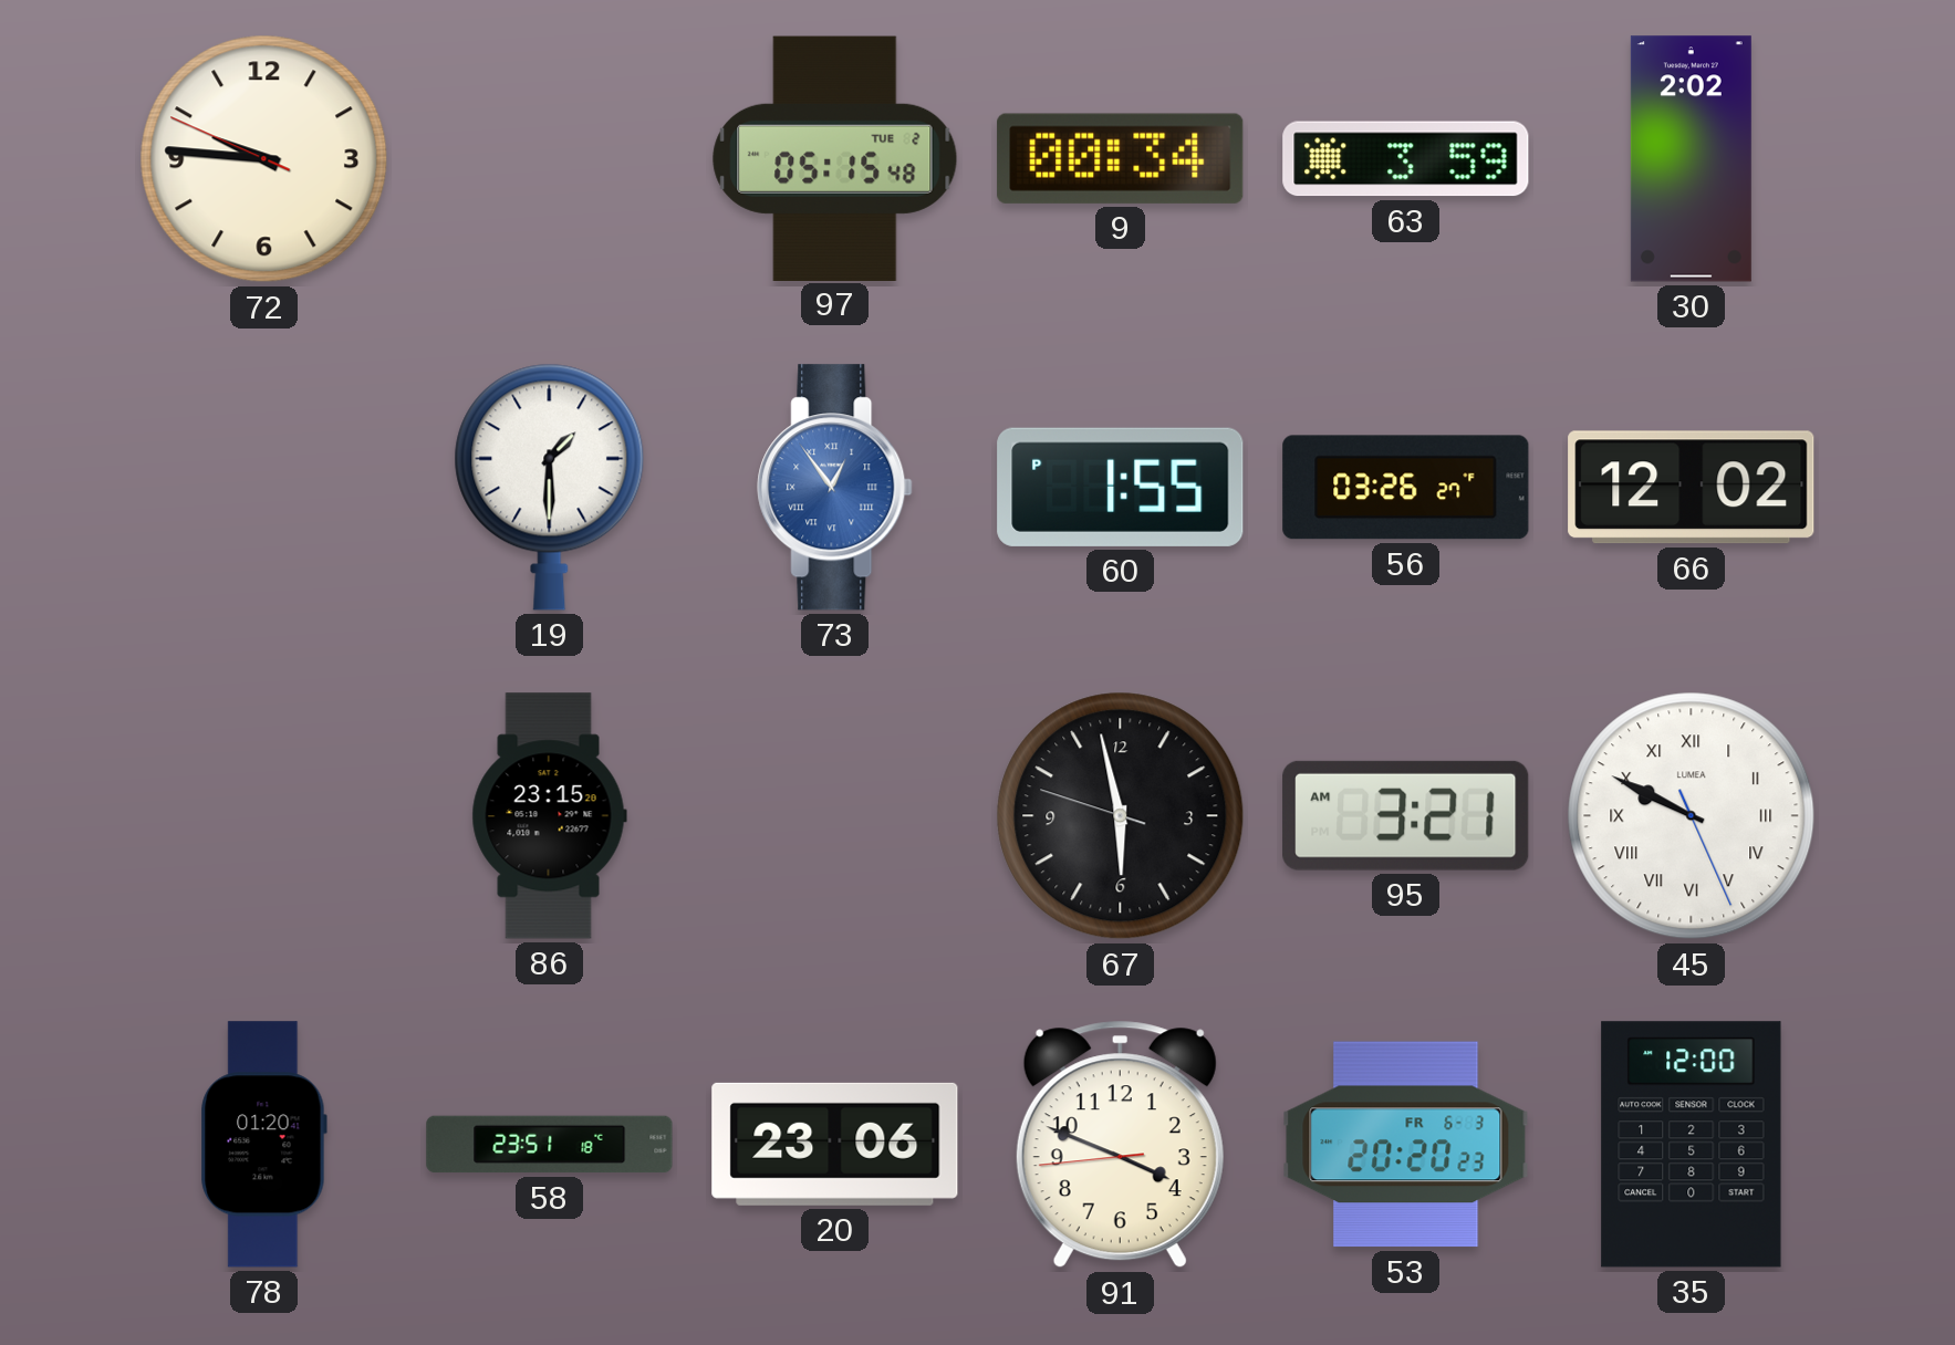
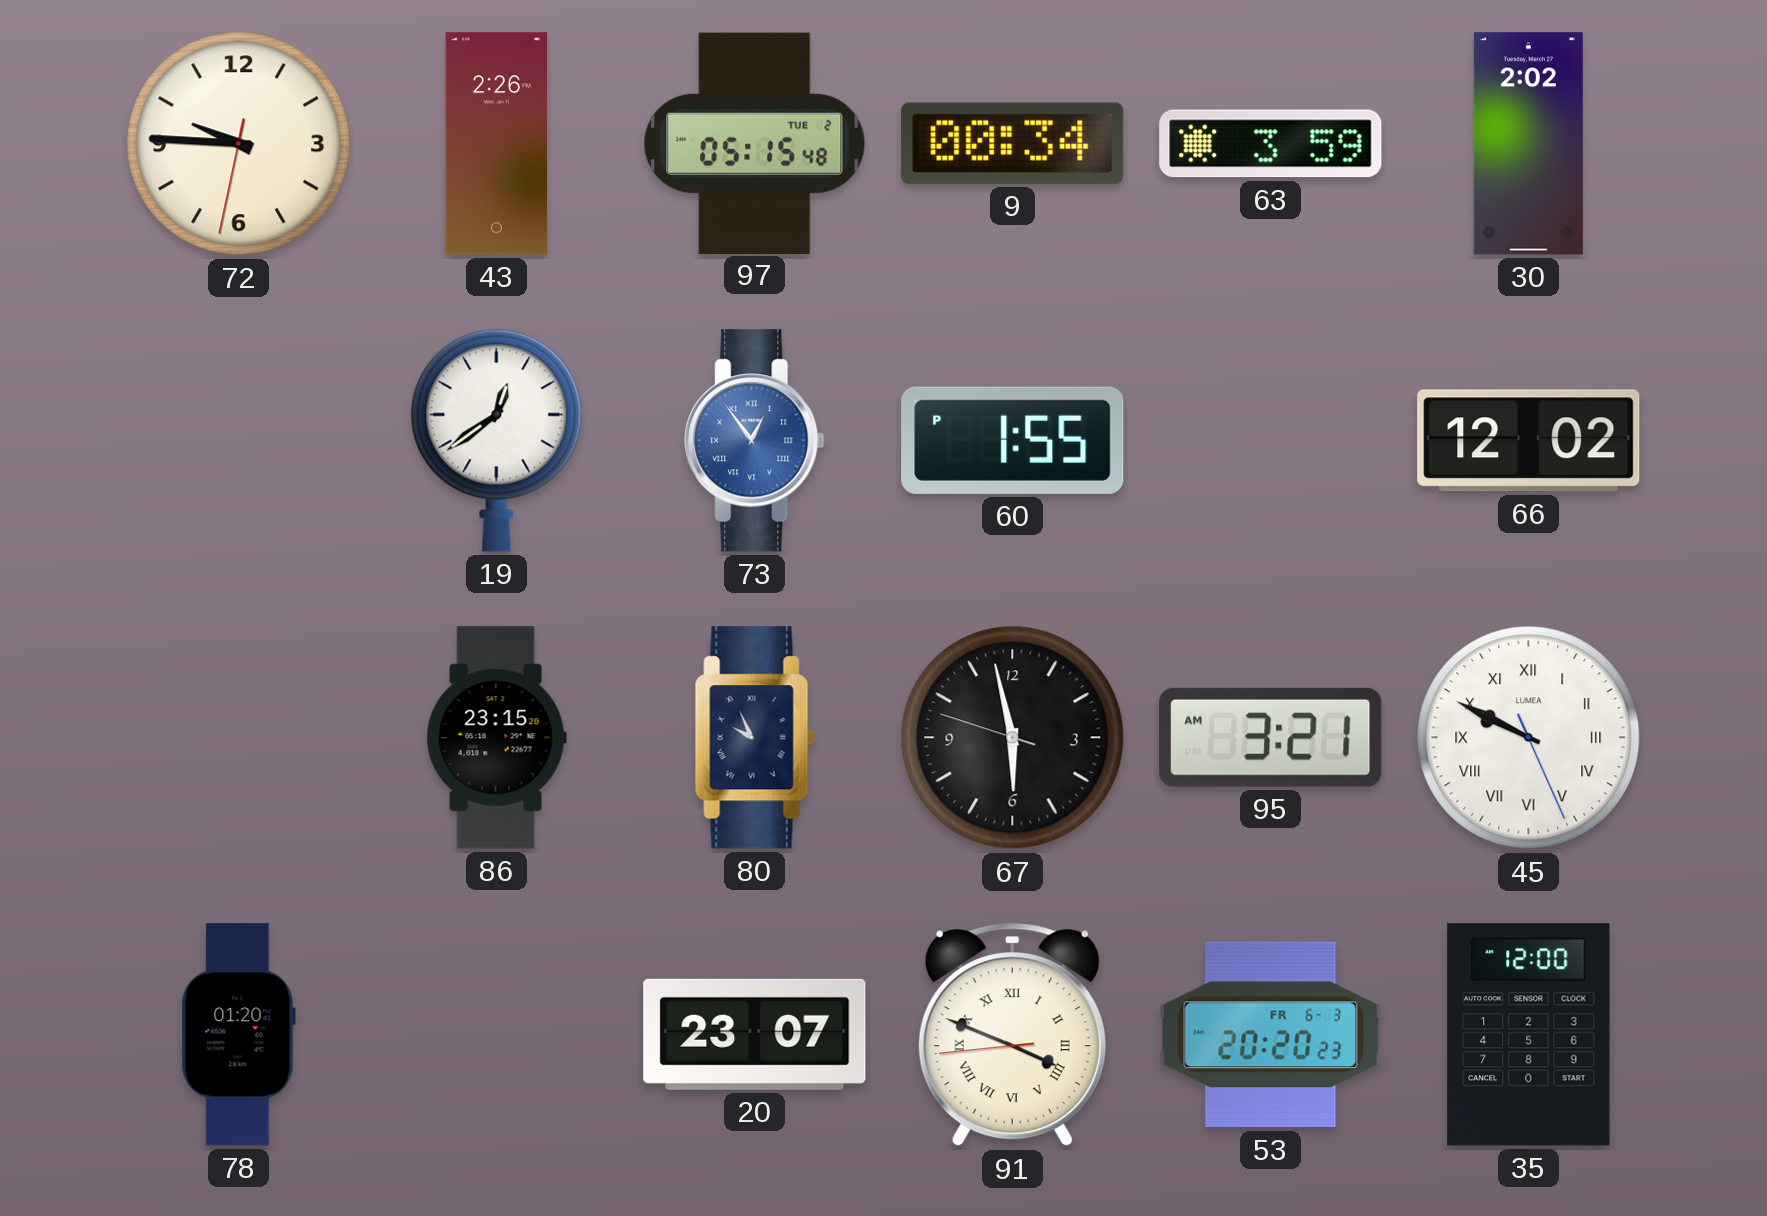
72: 9:45:49 -> 9:45:32
43: none -> 2:26
19: 1:30 -> 12:39
56: 03:26 -> none
80: none -> 9:56
58: 23:51 -> none
20: 23:06 -> 23:07
91 numerals: Arabic -> Roman
